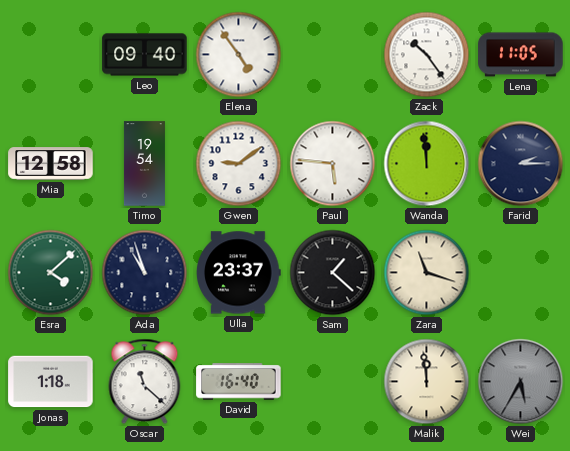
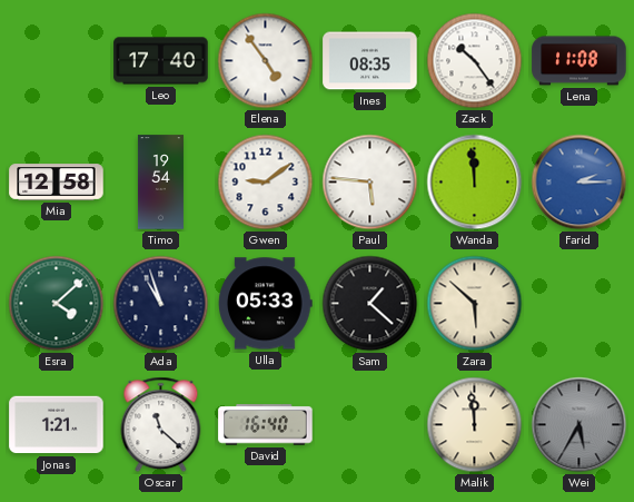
Leo: 09:40 -> 17:40
Ines: none -> 08:35
Lena: 11:05 -> 11:08
Farid dial: navy -> blue
Ulla: 23:37 -> 05:33
Zara: 11:18 -> 5:52
Jonas: 1:18 -> 1:21
